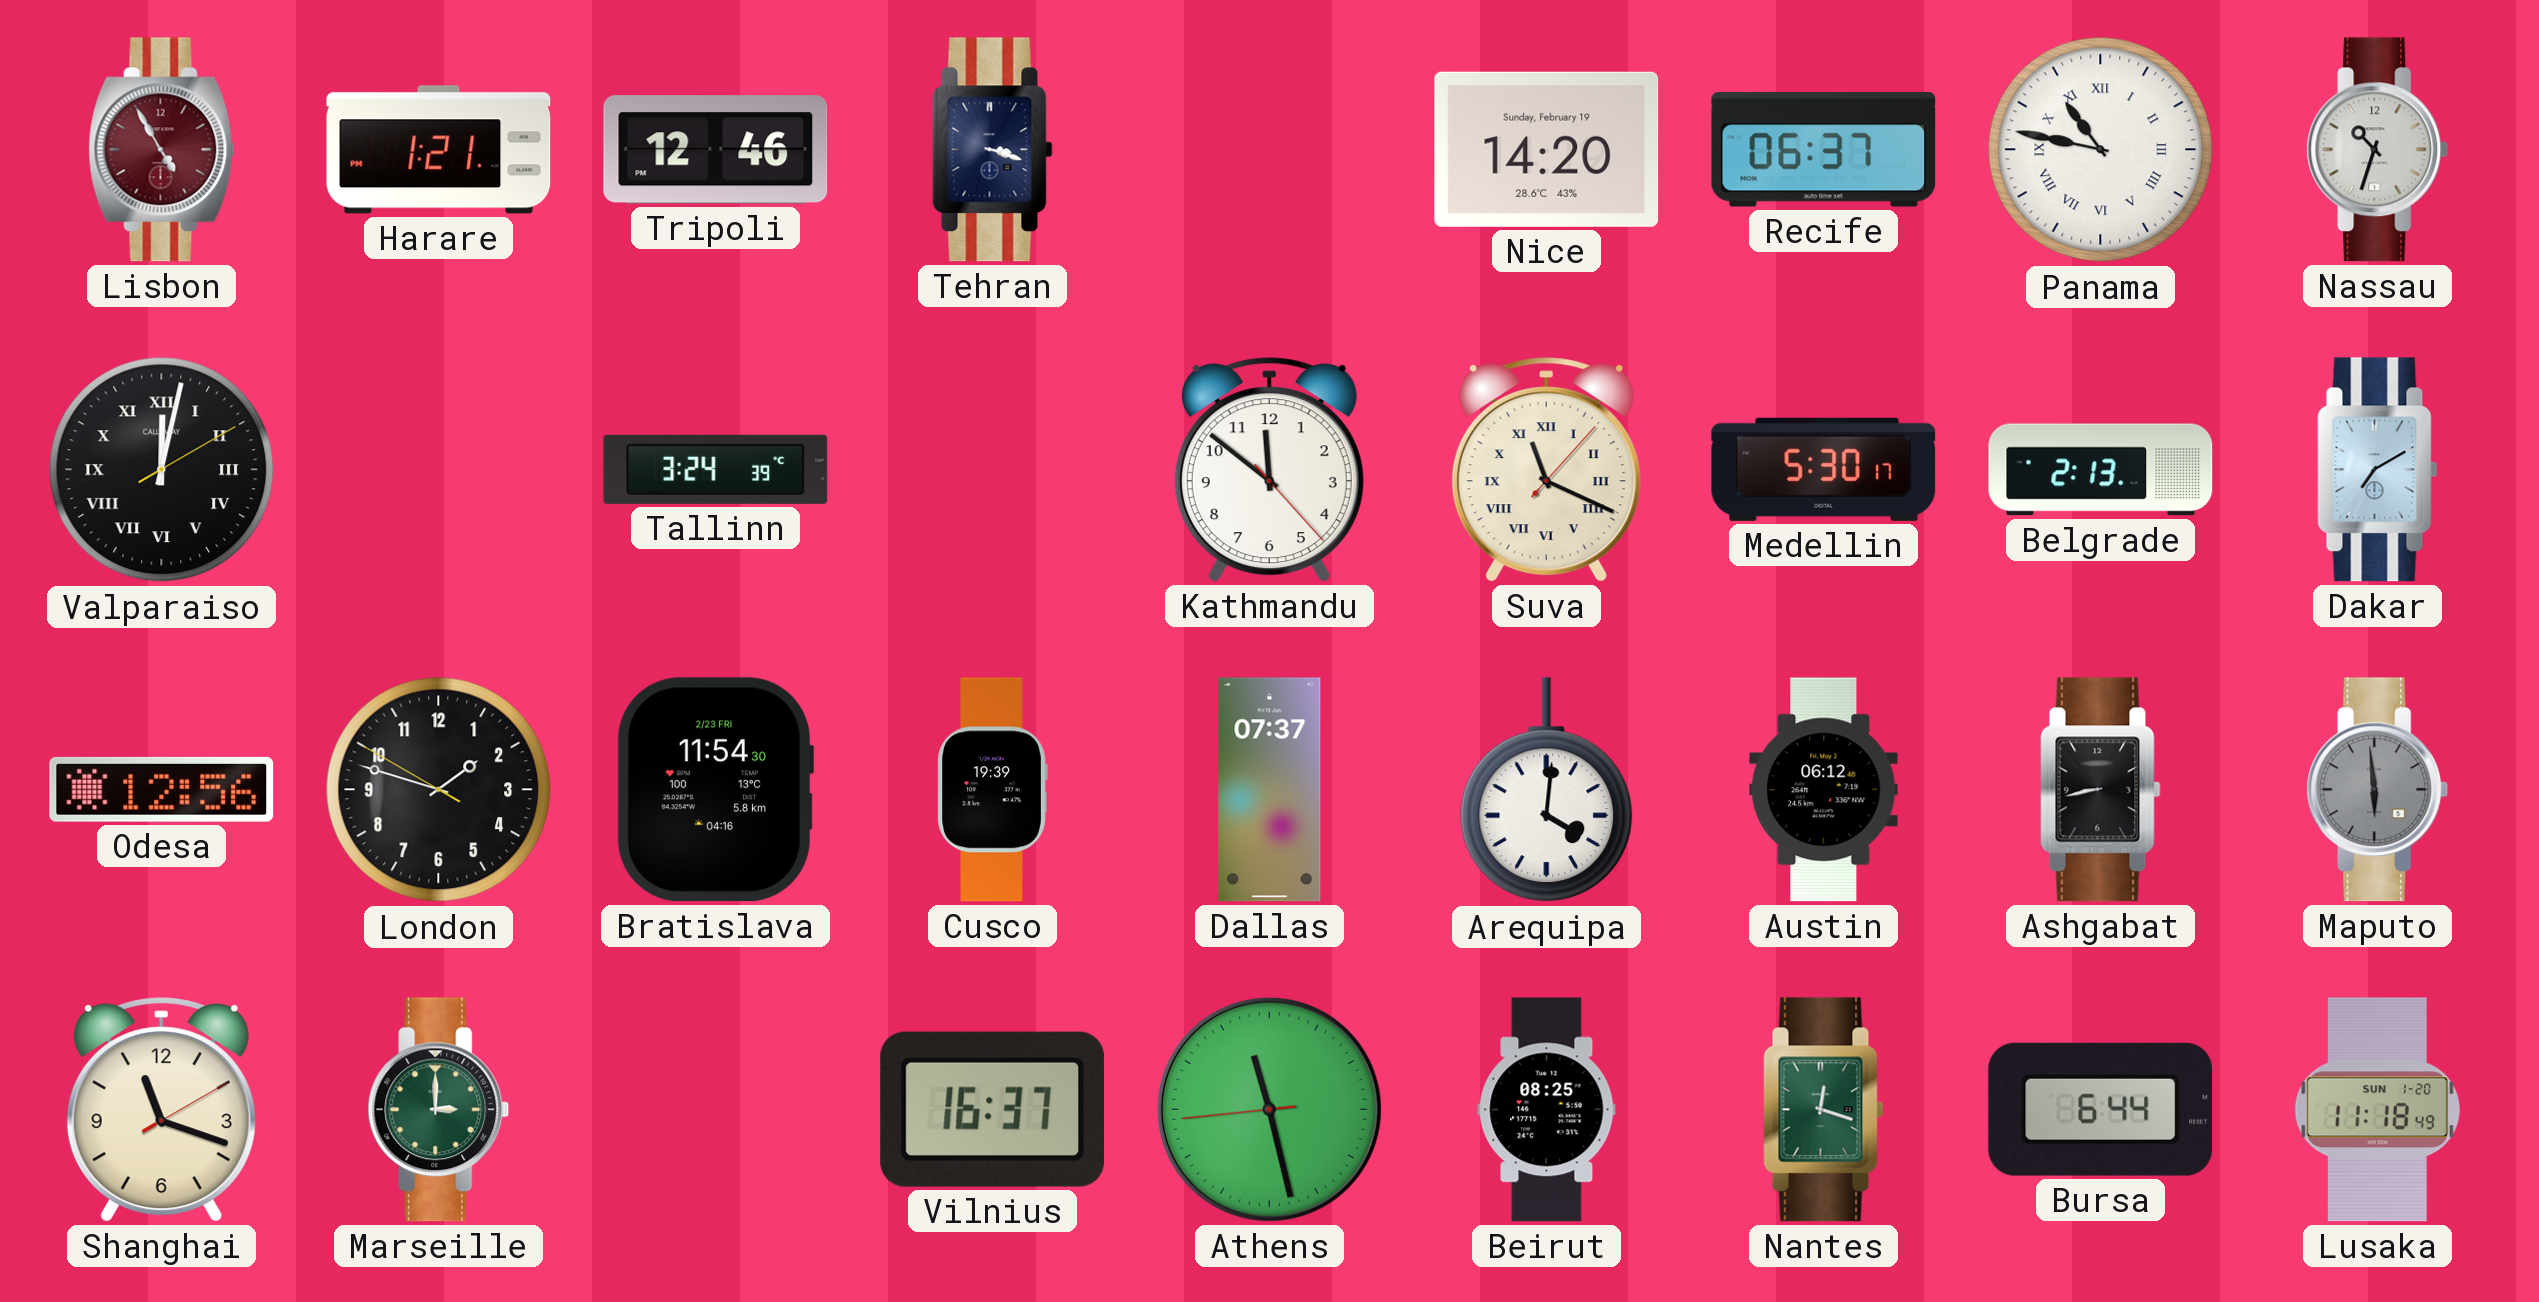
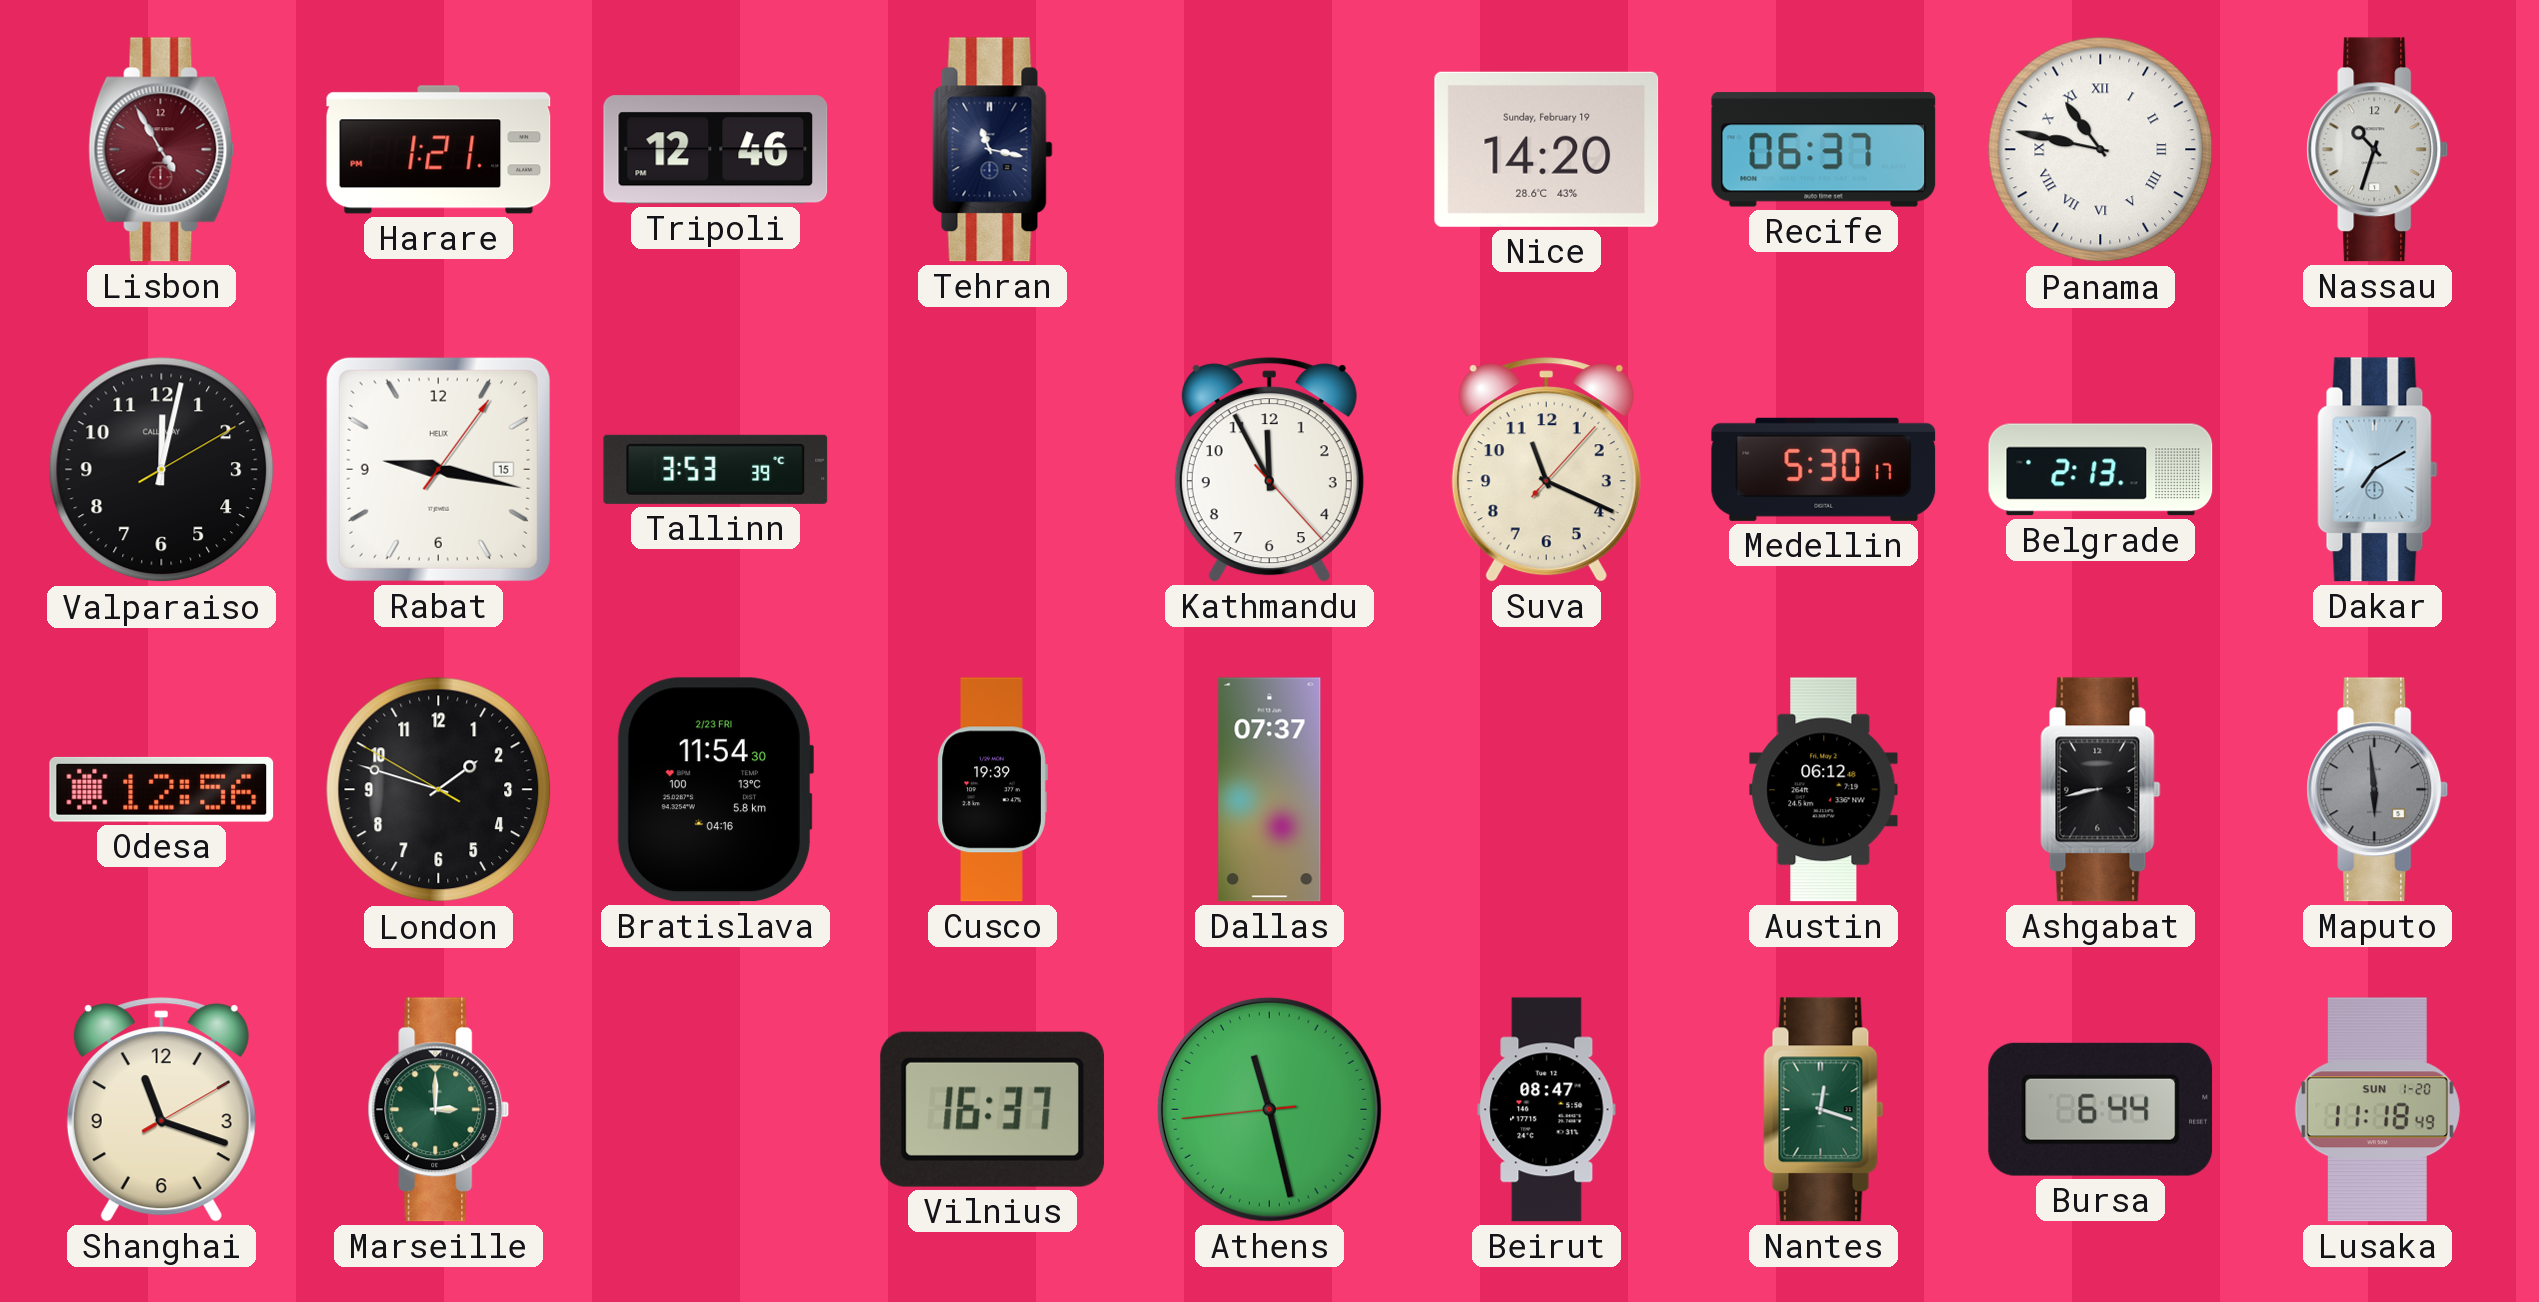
Tehran: 3:18 -> 11:17
Valparaiso numerals: Roman -> Arabic
Rabat: none -> 9:17
Tallinn: 3:24 -> 3:53
Kathmandu: 11:51 -> 11:55
Suva numerals: Roman -> Arabic
Arequipa: 4:01 -> none
Beirut: 08:25 -> 08:47
